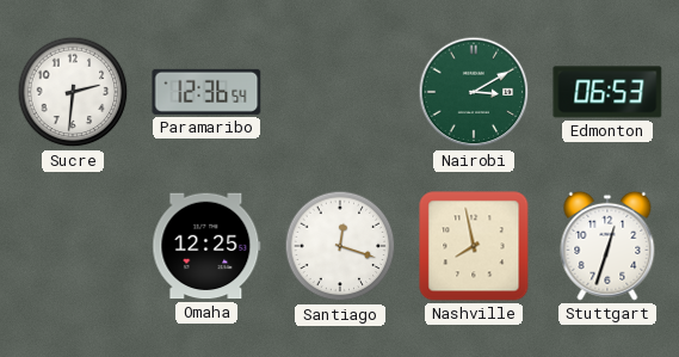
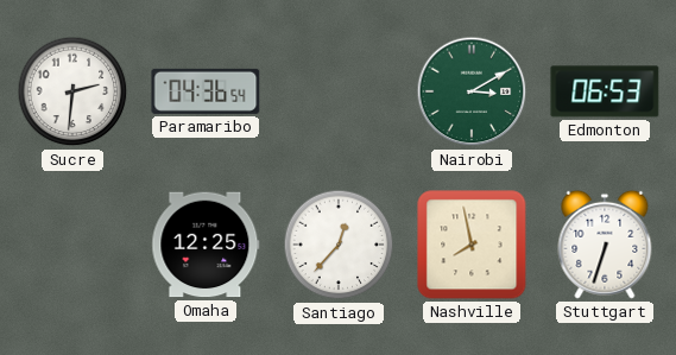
Paramaribo: 12:36 -> 04:36
Santiago: 12:18 -> 12:37
Stuttgart: 12:33 -> 6:33
